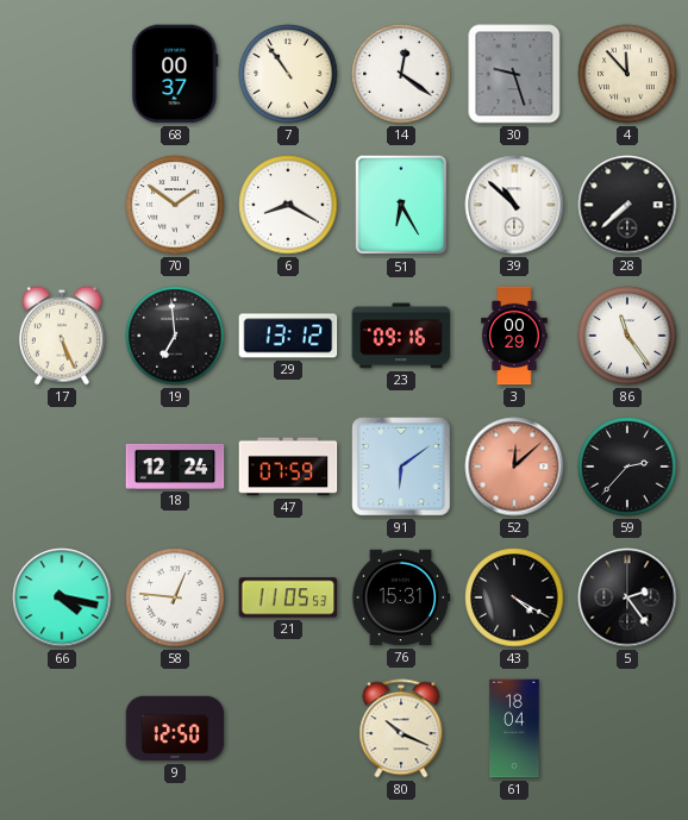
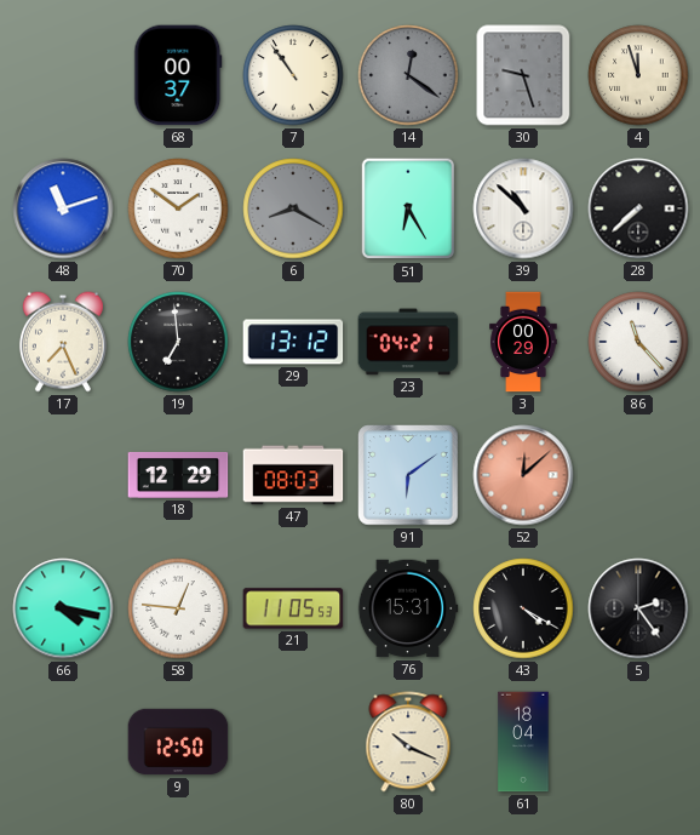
14 dial: white -> grey
4: 11:53 -> 11:57
48: none -> 11:12
6 dial: white -> grey
17: 5:26 -> 7:26
23: 09:16 -> 04:21
86: 11:24 -> 11:23
18: 12:24 -> 12:29
47: 07:59 -> 08:03
59: 2:37 -> none
